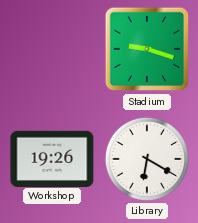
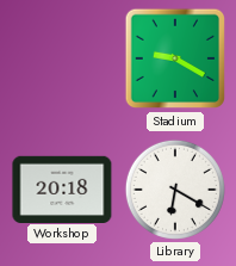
Stadium: 9:18 -> 9:20
Workshop: 19:26 -> 20:18
